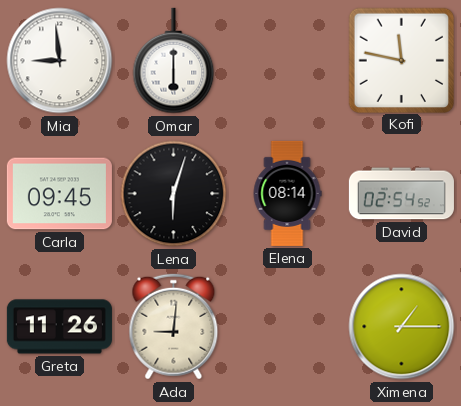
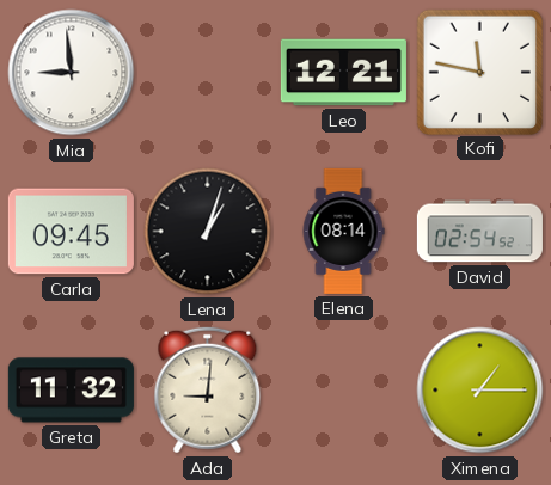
Omar: 6:00 -> none
Leo: none -> 12:21
Lena: 6:03 -> 1:03
Greta: 11:26 -> 11:32
